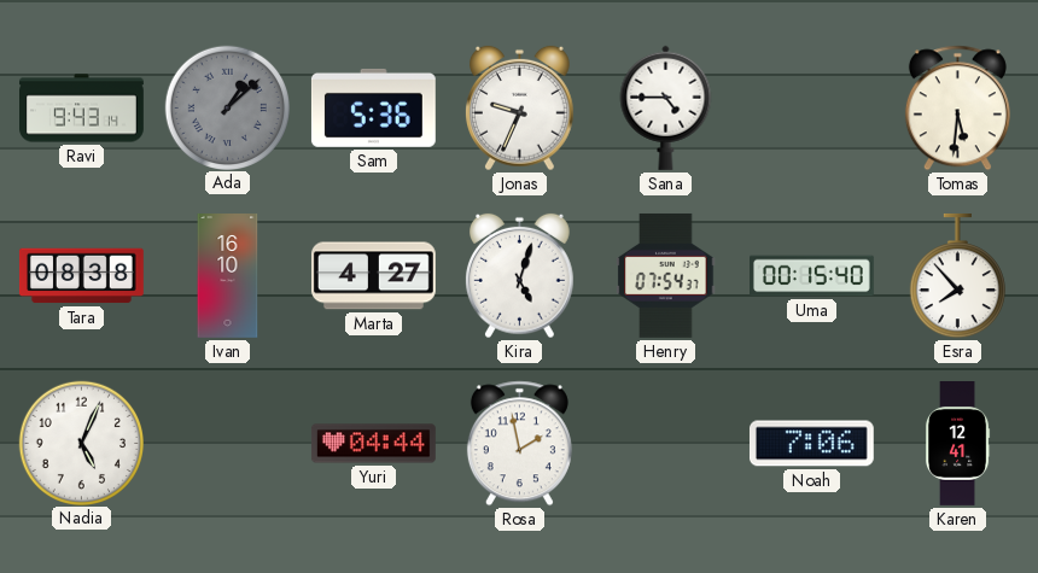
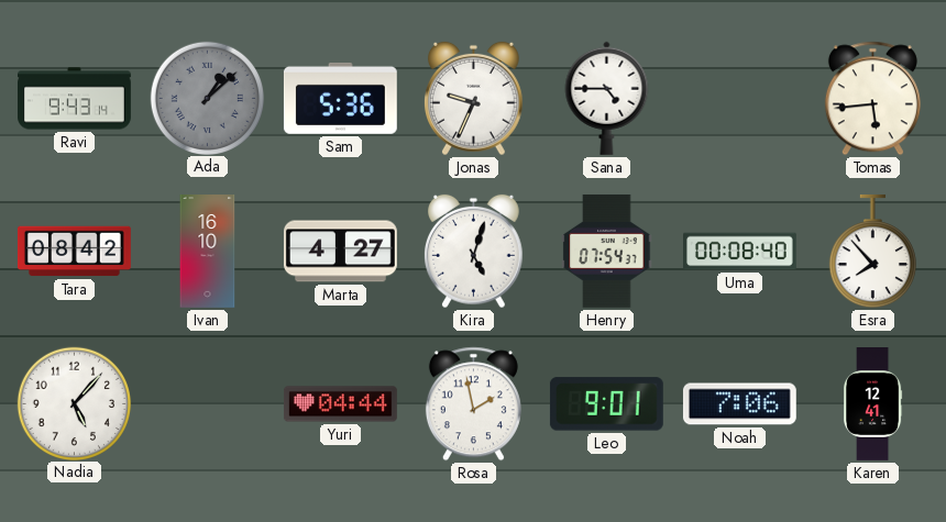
Tomas: 5:31 -> 5:44
Tara: 08:38 -> 08:42
Uma: 00:15 -> 00:08
Nadia: 5:04 -> 5:07
Leo: none -> 9:01
